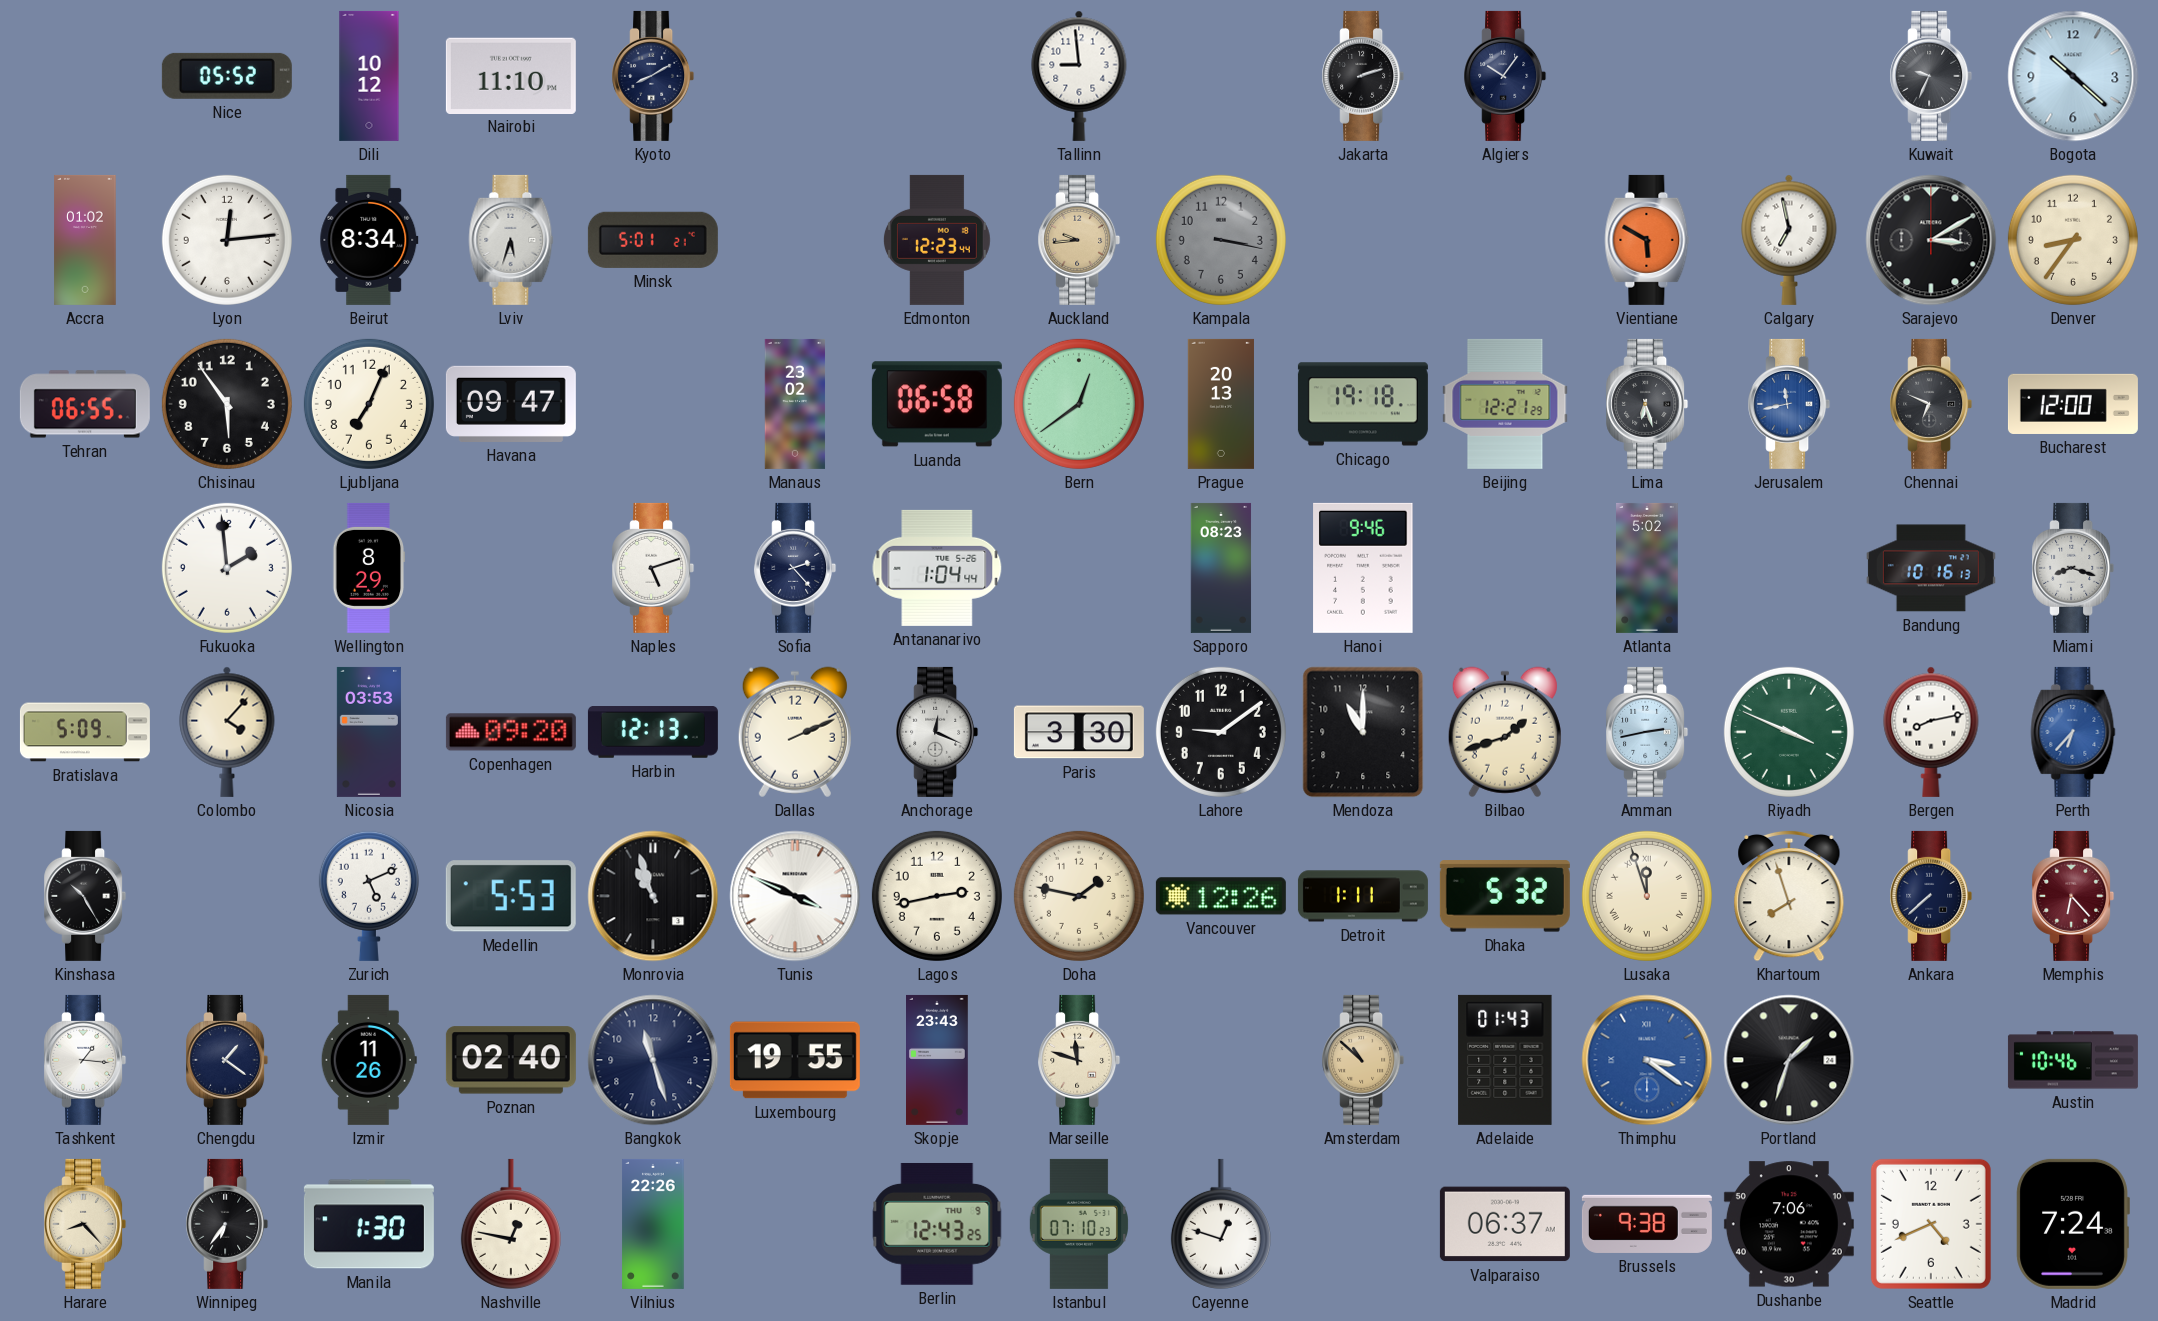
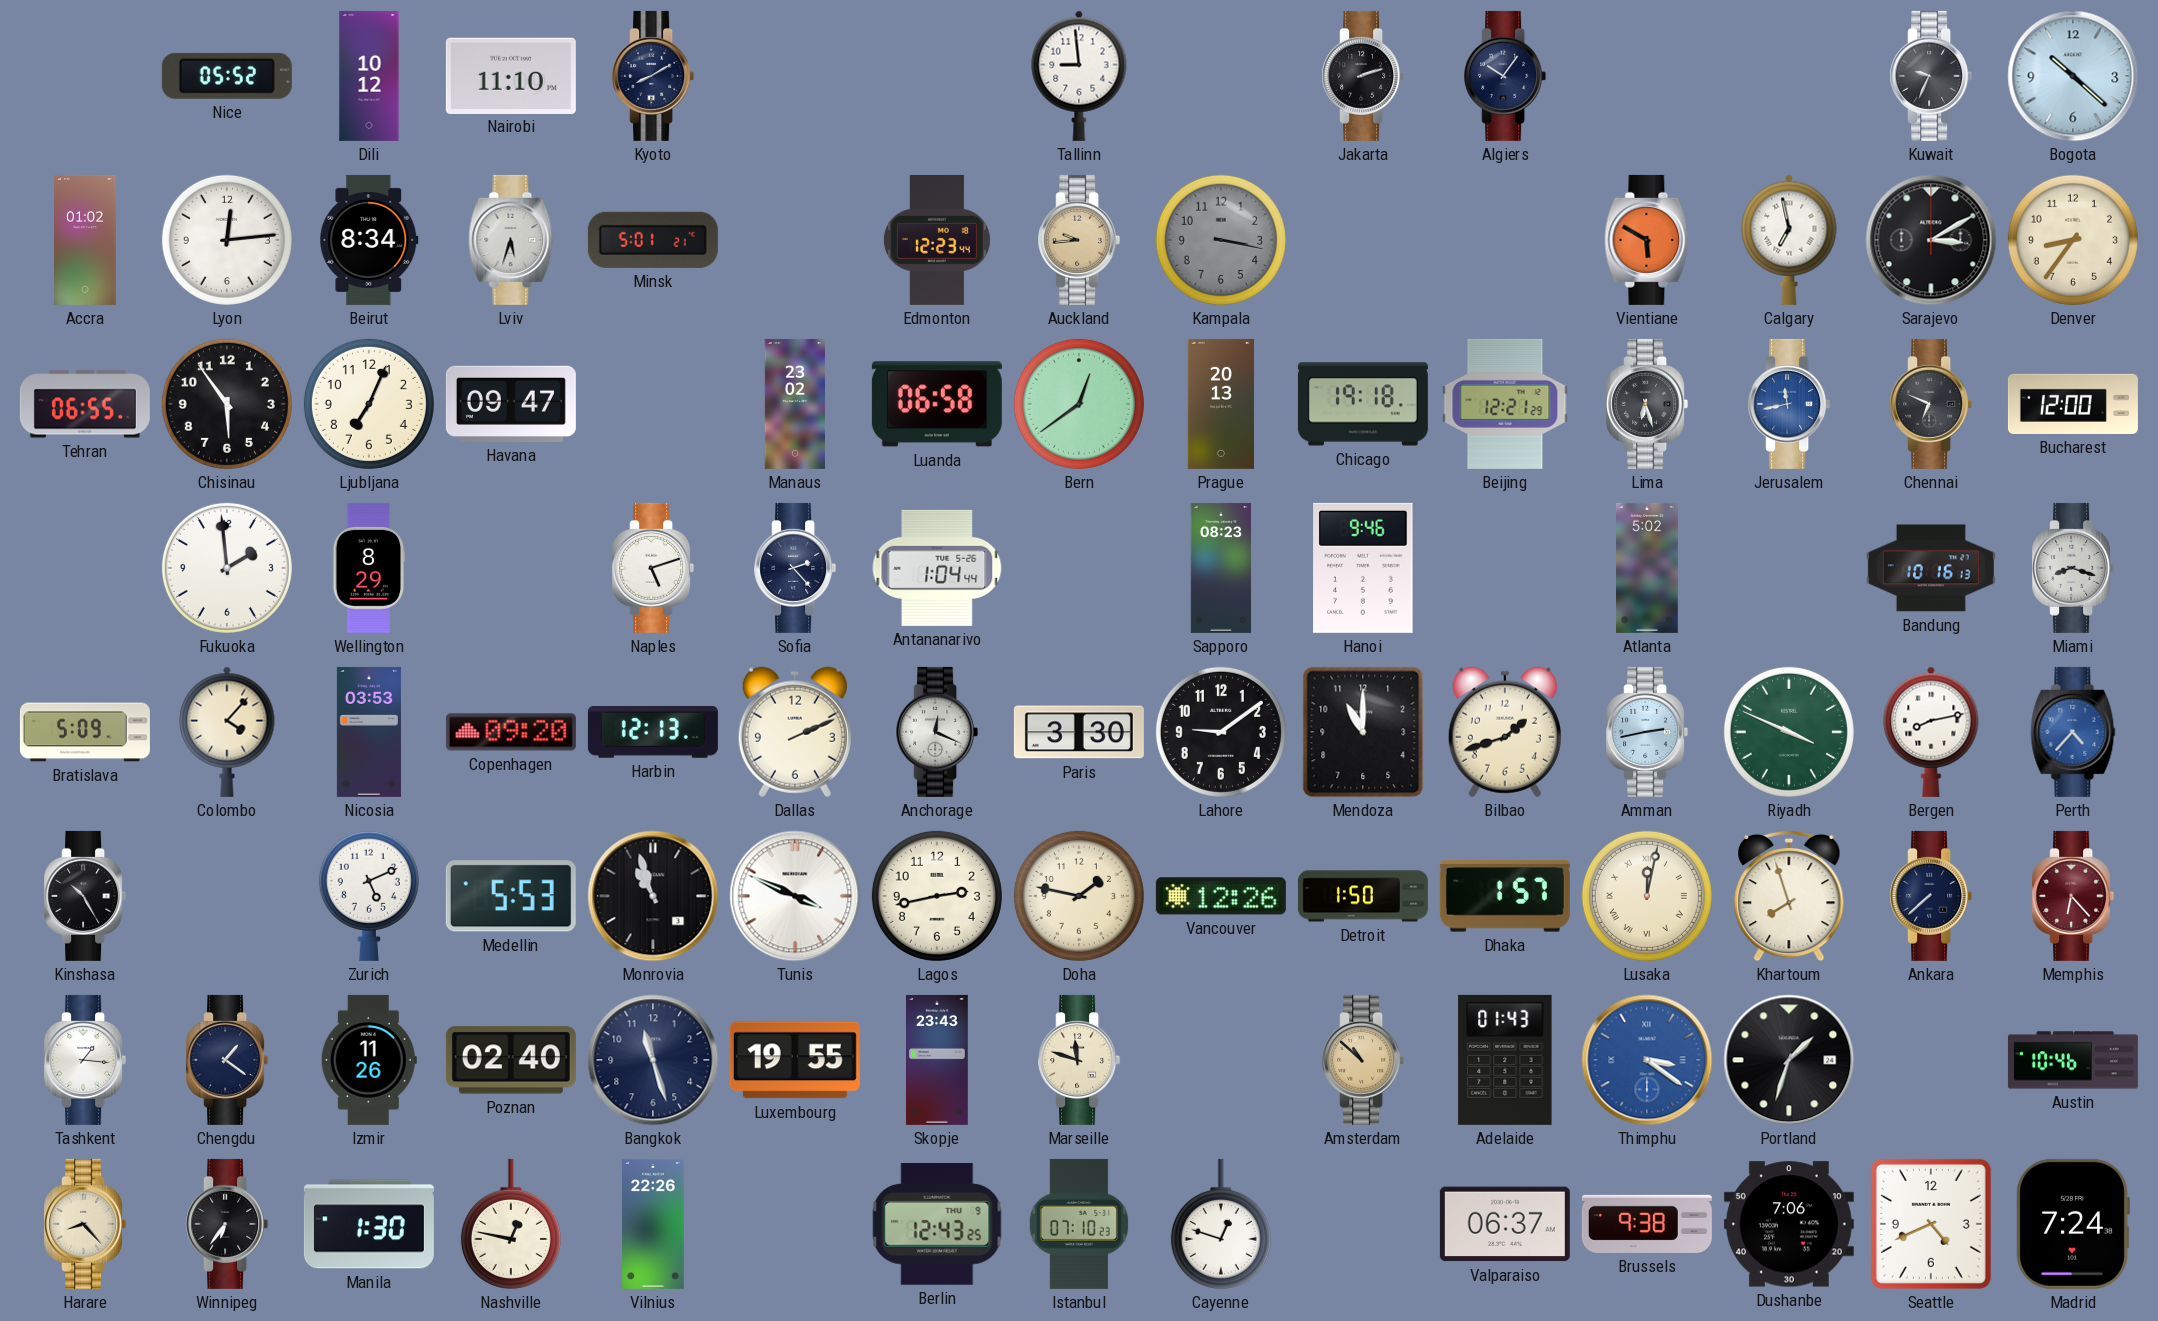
Perth: 6:37 -> 4:37
Detroit: 1:11 -> 1:50
Dhaka: 5:32 -> 1:57
Lusaka: 11:57 -> 12:02
